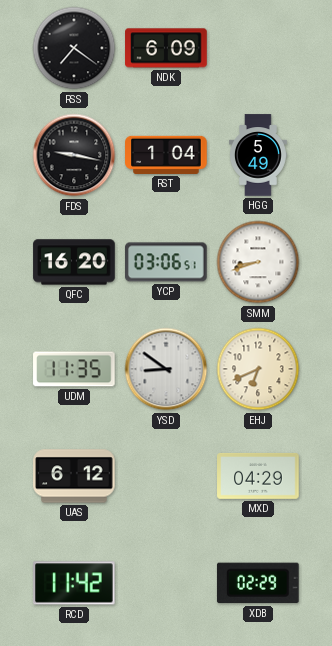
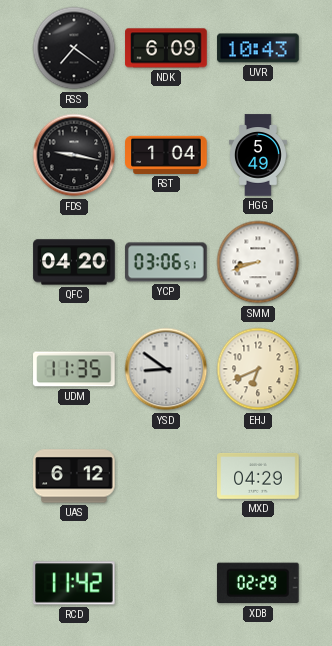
UVR: none -> 10:43
QFC: 16:20 -> 04:20
